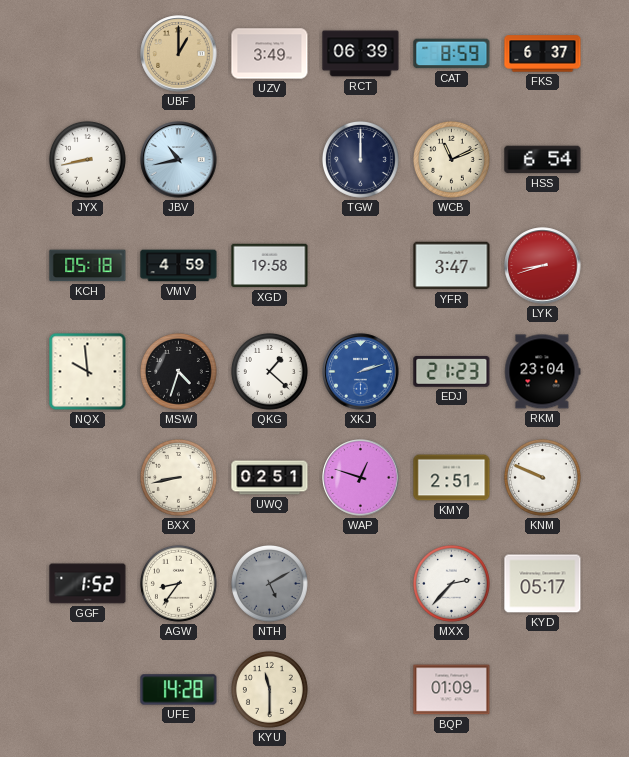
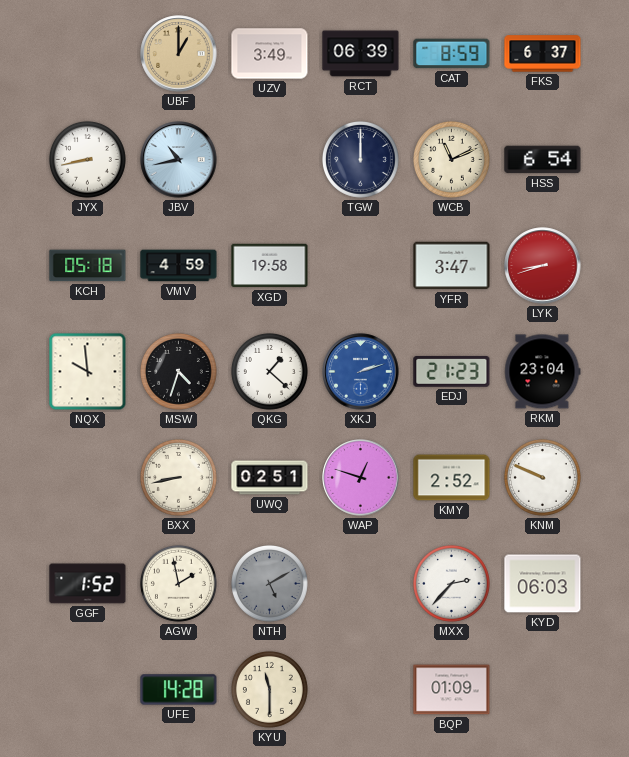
KMY: 2:51 -> 2:52
AGW: 8:36 -> 1:58
KYD: 05:17 -> 06:03
